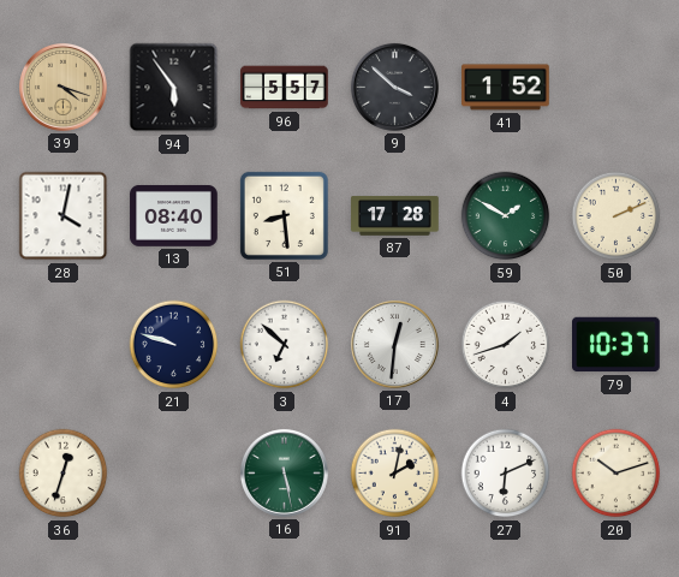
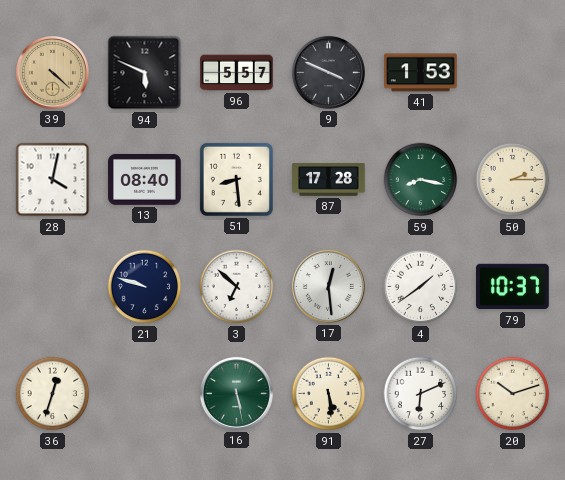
39: 4:18 -> 4:22
94: 5:54 -> 5:49
9: 3:52 -> 3:49
41: 1:52 -> 1:53
59: 1:50 -> 8:17
50: 2:11 -> 2:15
17: 12:31 -> 12:29
4: 1:42 -> 1:39
91: 2:02 -> 5:29
